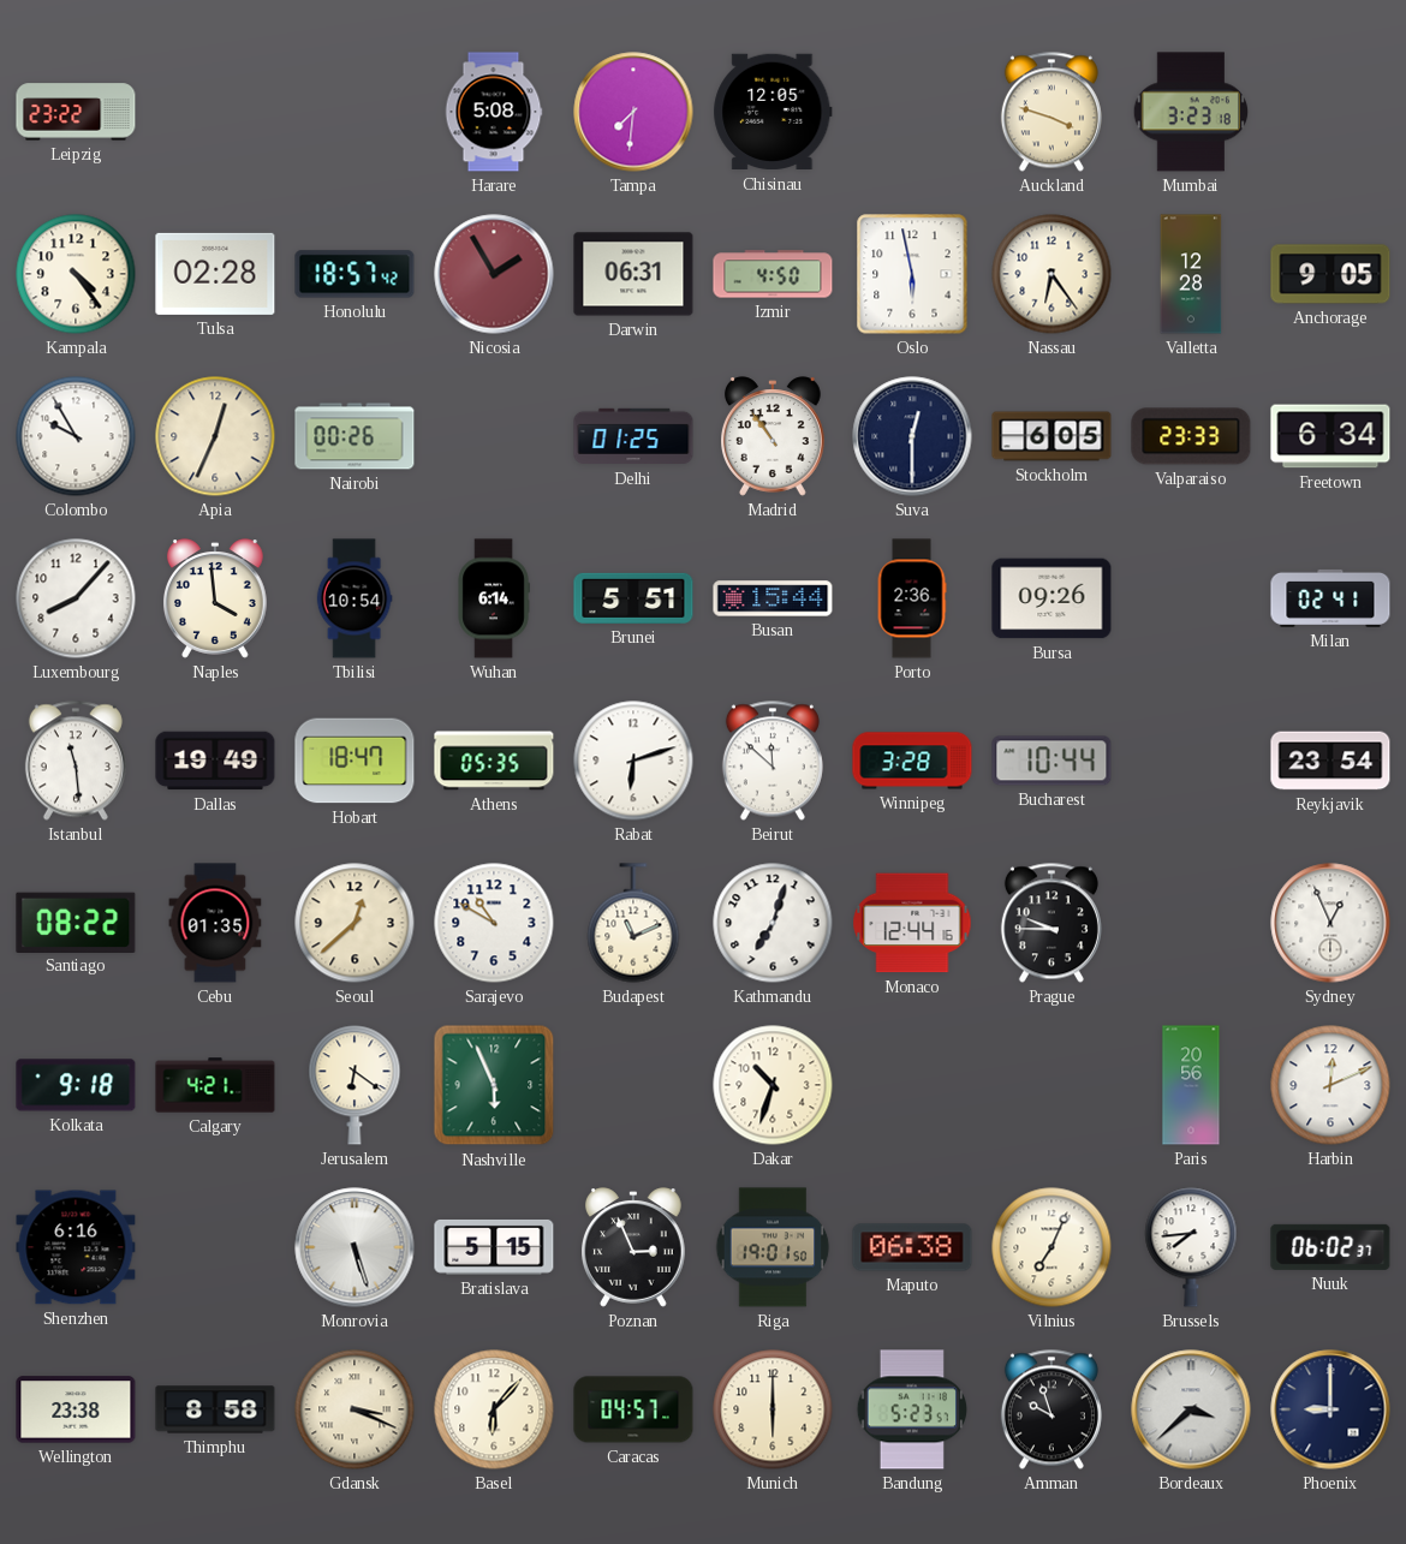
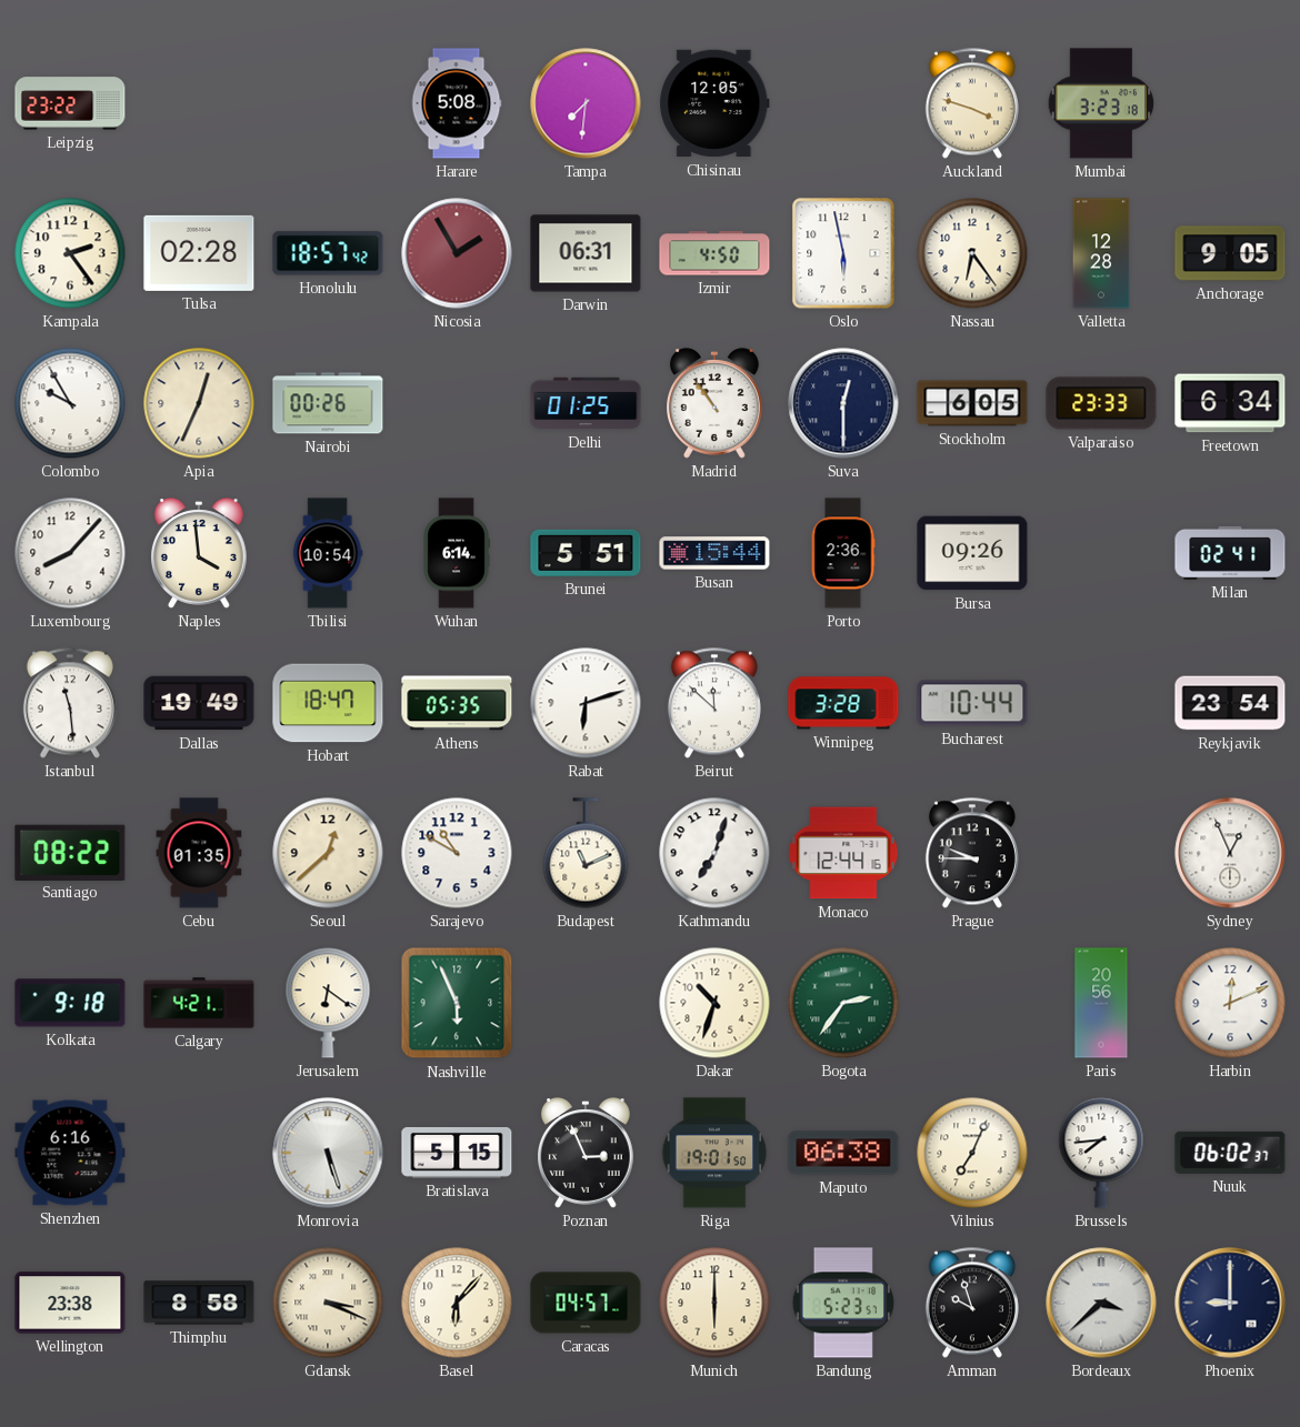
Kampala: 4:24 -> 2:24
Bogota: none -> 2:36
